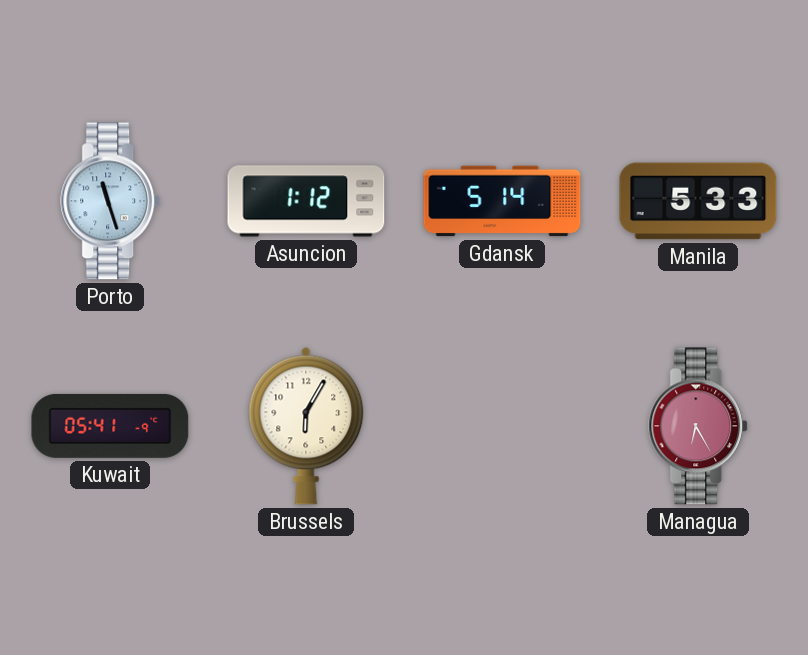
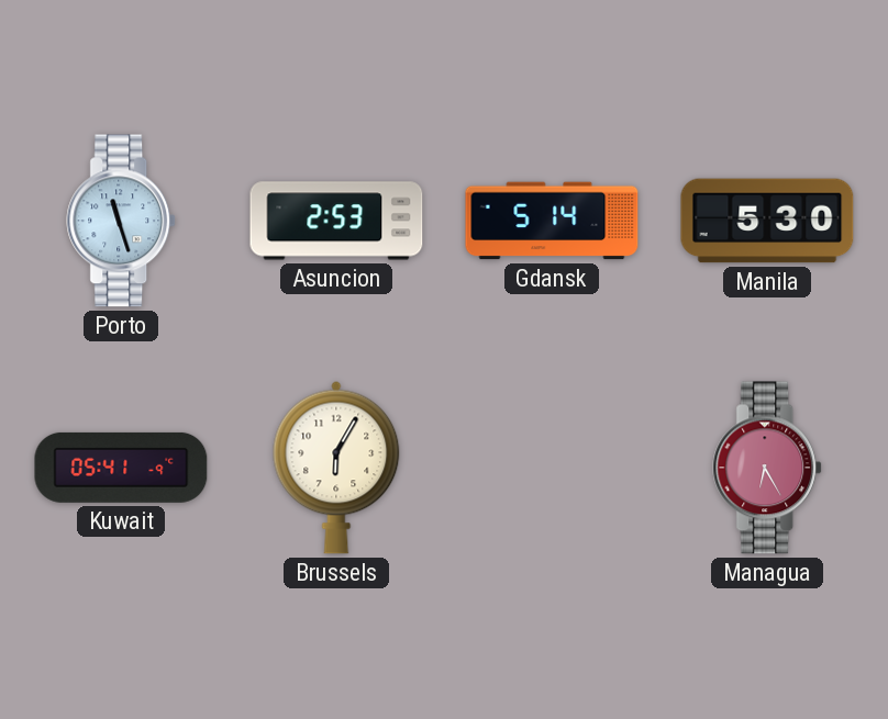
Asuncion: 1:12 -> 2:53
Manila: 5:33 -> 5:30
